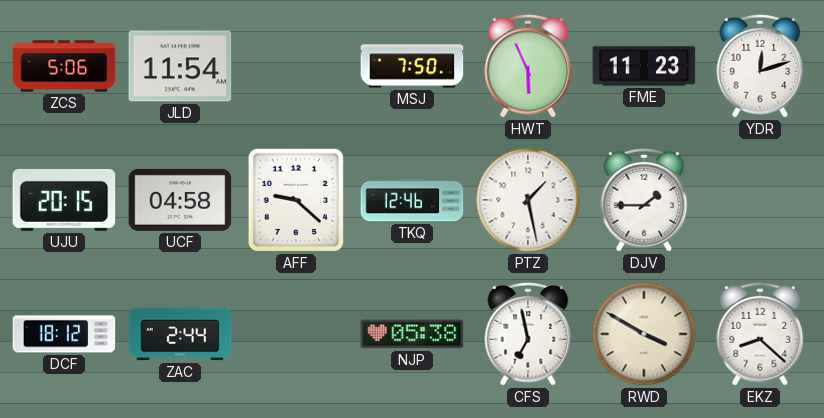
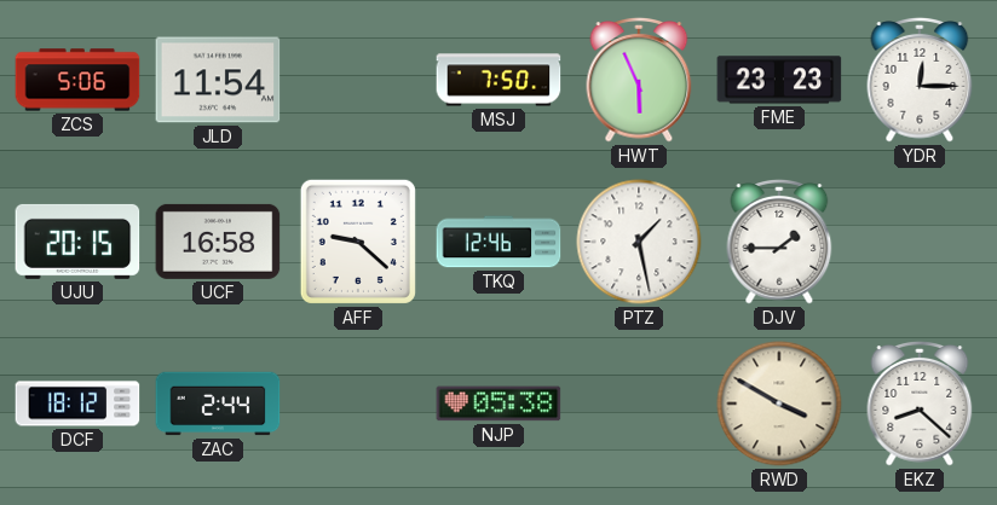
FME: 11:23 -> 23:23
YDR: 12:12 -> 12:15
UCF: 04:58 -> 16:58
CFS: 6:58 -> none
